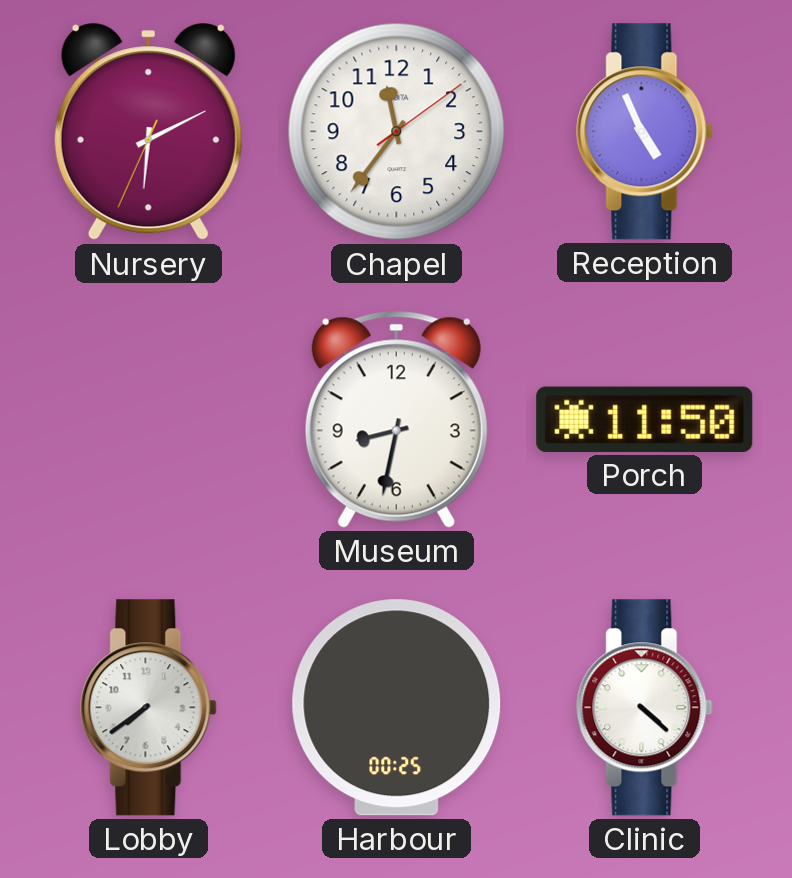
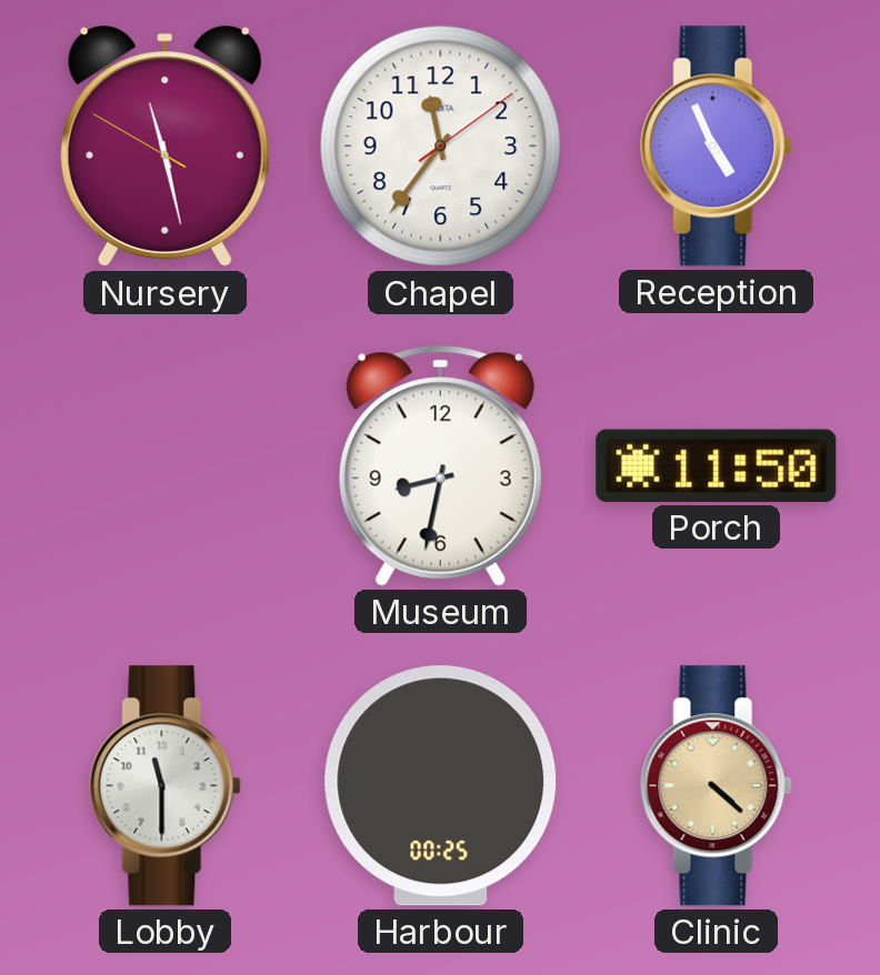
Nursery: 6:10 -> 11:27
Lobby: 7:39 -> 11:30
Clinic dial: white -> champagne
